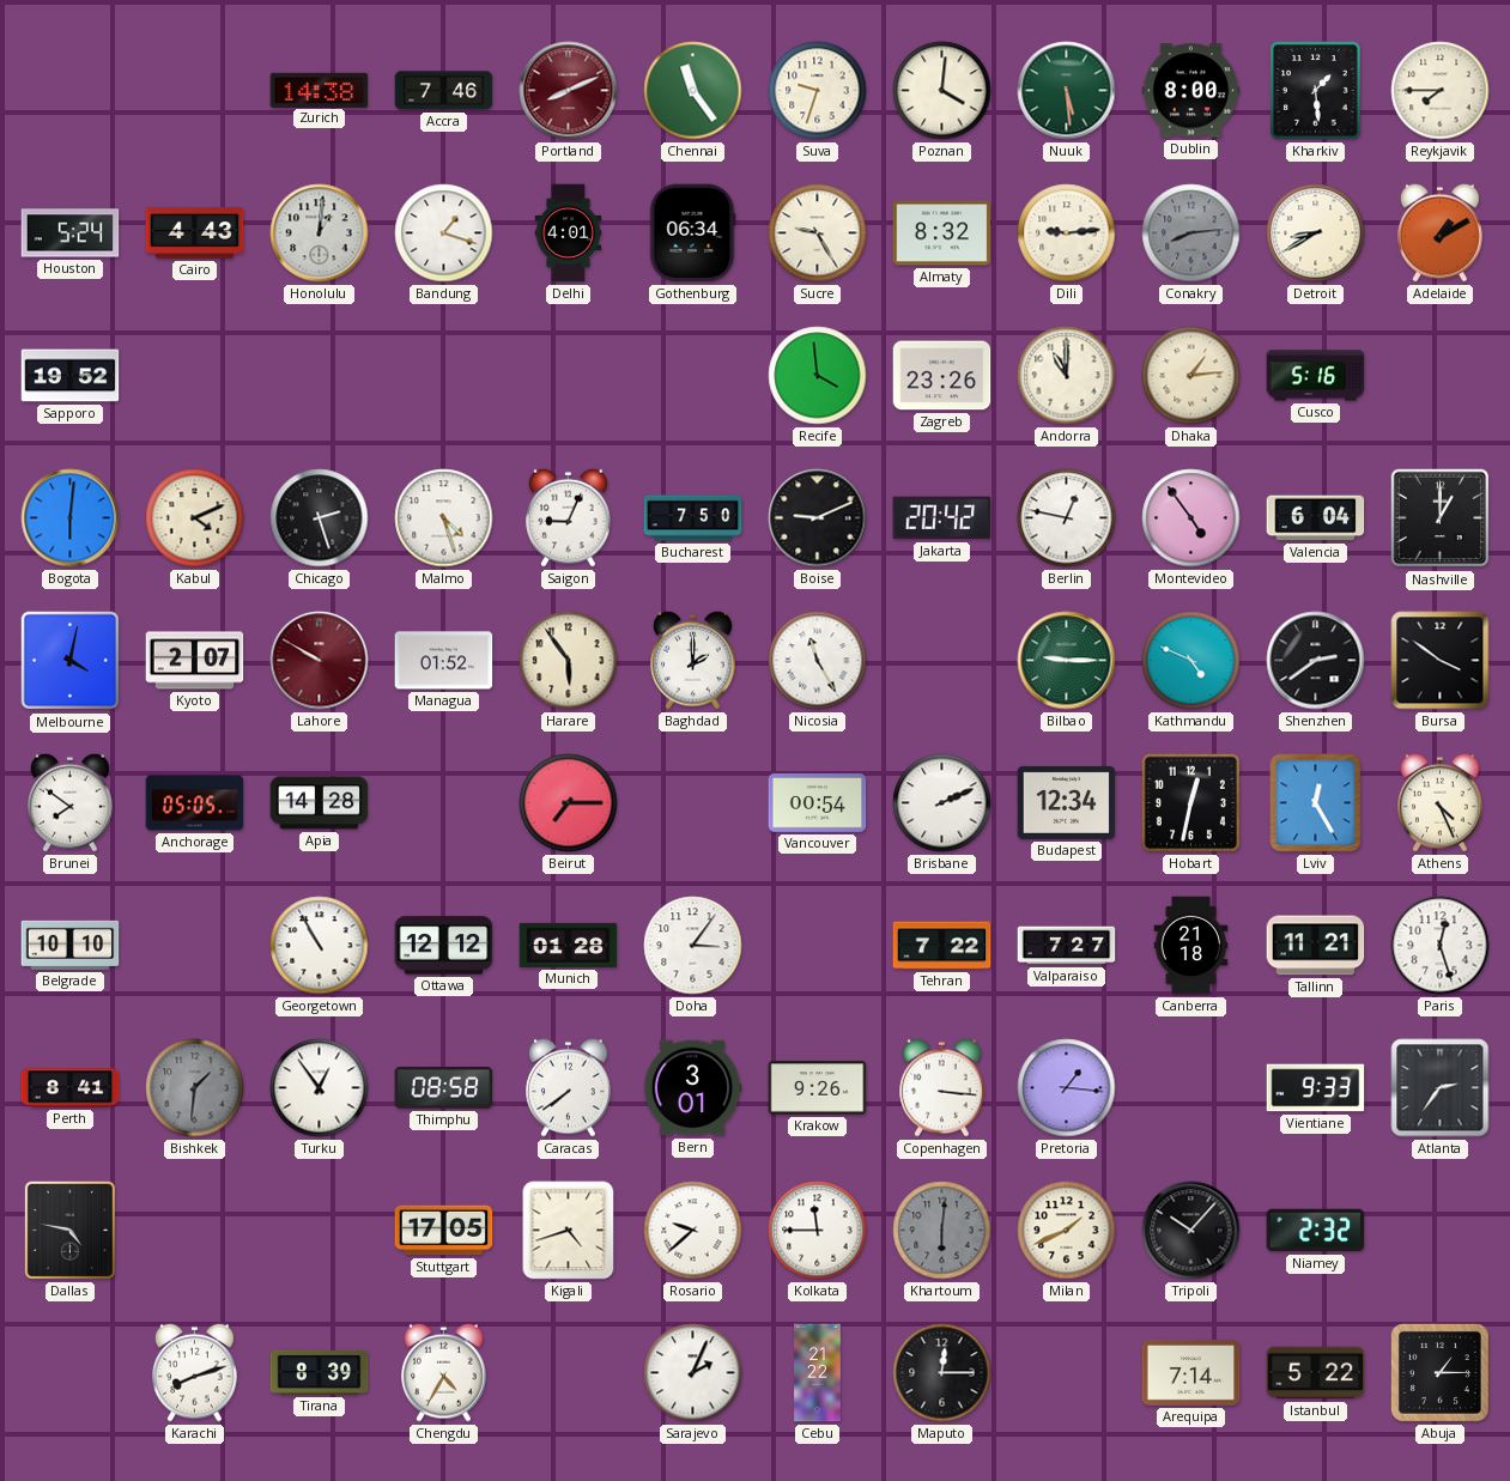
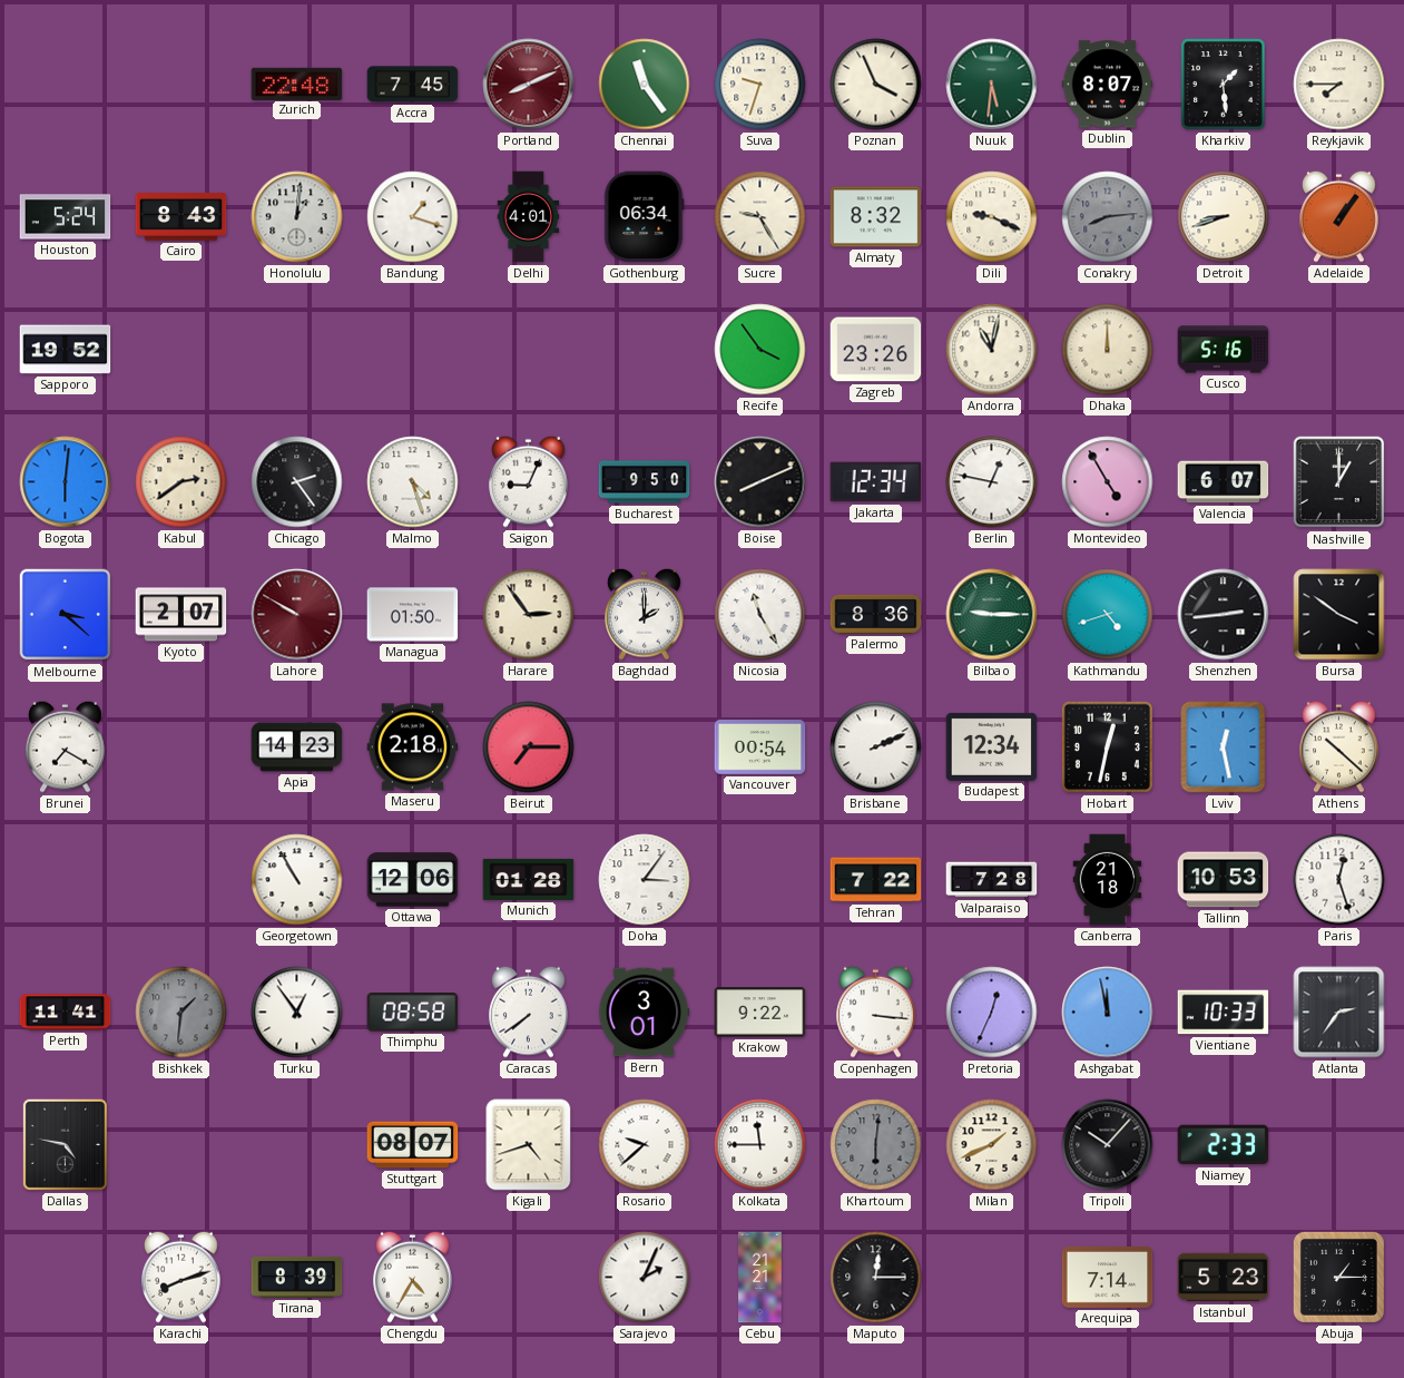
Zurich: 14:38 -> 22:48
Accra: 7:46 -> 7:45
Poznan: 4:01 -> 3:56
Nuuk: 5:29 -> 5:31
Dublin: 8:00 -> 8:07
Cairo: 4:43 -> 8:43
Dili: 9:14 -> 9:19
Detroit: 8:40 -> 8:42
Adelaide: 1:10 -> 1:06
Recife: 3:59 -> 3:54
Andorra: 11:00 -> 11:02
Dhaka: 1:14 -> 12:00
Kabul: 4:11 -> 2:39
Chicago: 2:27 -> 2:24
Bucharest: 7:50 -> 9:50
Boise: 9:11 -> 8:11
Jakarta: 20:42 -> 12:34
Montevideo: 4:54 -> 4:55
Valencia: 6:04 -> 6:07
Melbourne: 4:02 -> 3:22
Managua: 01:52 -> 01:50
Harare: 5:54 -> 2:54
Palermo: none -> 8:36
Kathmandu: 4:49 -> 4:42
Shenzhen: 2:39 -> 2:44
Brunei: 7:51 -> 7:20
Anchorage: 05:05 -> none
Apia: 14:28 -> 14:23
Maseru: none -> 2:18
Lviv: 12:25 -> 12:28
Athens: 4:26 -> 10:22
Belgrade: 10:10 -> none
Ottawa: 12:12 -> 12:06
Valparaiso: 7:27 -> 7:28
Tallinn: 11:21 -> 10:53
Perth: 8:41 -> 11:41
Krakow: 9:26 -> 9:22
Pretoria: 1:16 -> 12:34
Ashgabat: none -> 11:58
Vientiane: 9:33 -> 10:33
Stuttgart: 17:05 -> 08:07
Niamey: 2:32 -> 2:33
Cebu: 21:22 -> 21:21
Istanbul: 5:22 -> 5:23
